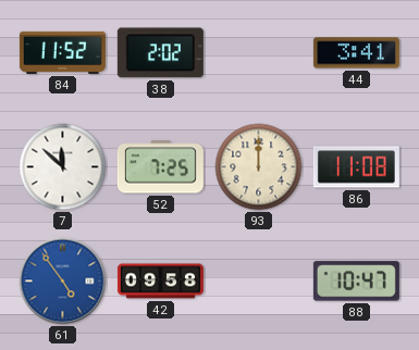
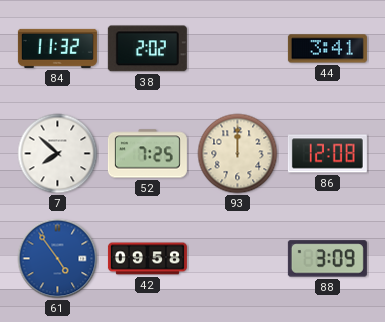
84: 11:52 -> 11:32
7: 11:52 -> 7:52
86: 11:08 -> 12:08
88: 10:47 -> 3:09
